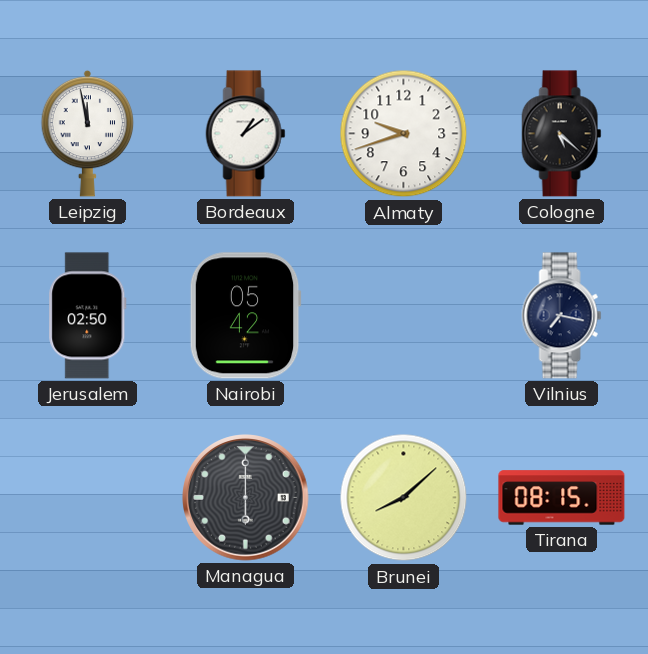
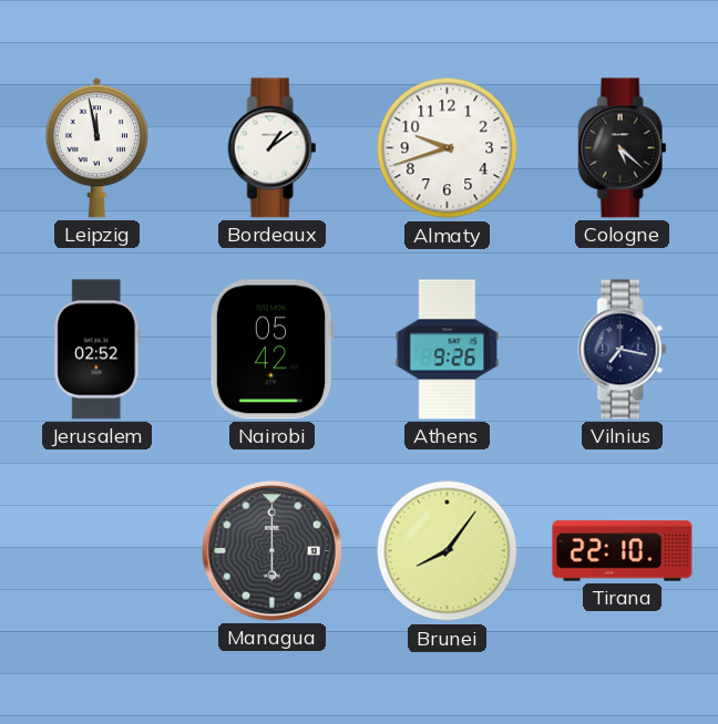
Jerusalem: 02:50 -> 02:52
Athens: none -> 9:26
Brunei: 8:08 -> 8:06
Tirana: 08:15 -> 22:10
